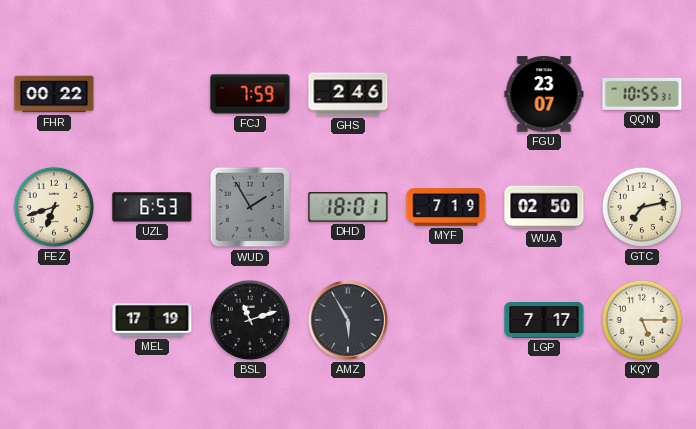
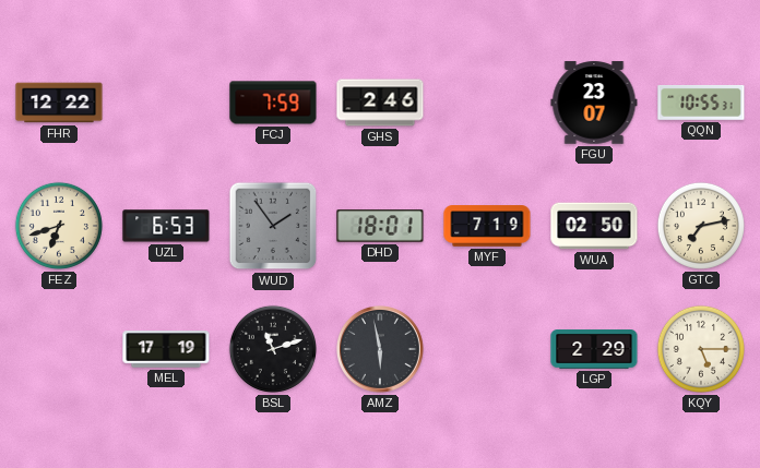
FHR: 00:22 -> 12:22
WUD: 1:55 -> 1:54
AMZ: 5:55 -> 5:58
LGP: 7:17 -> 2:29
